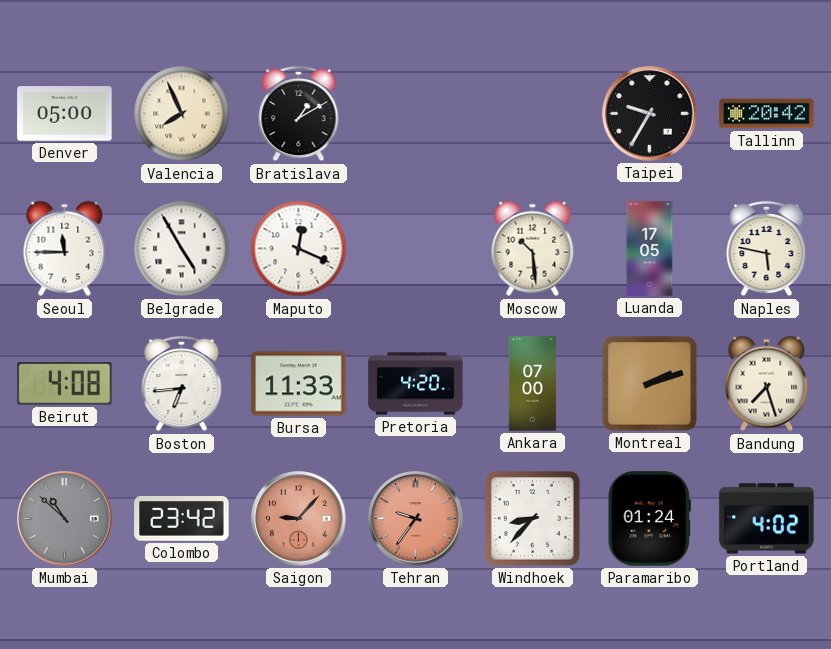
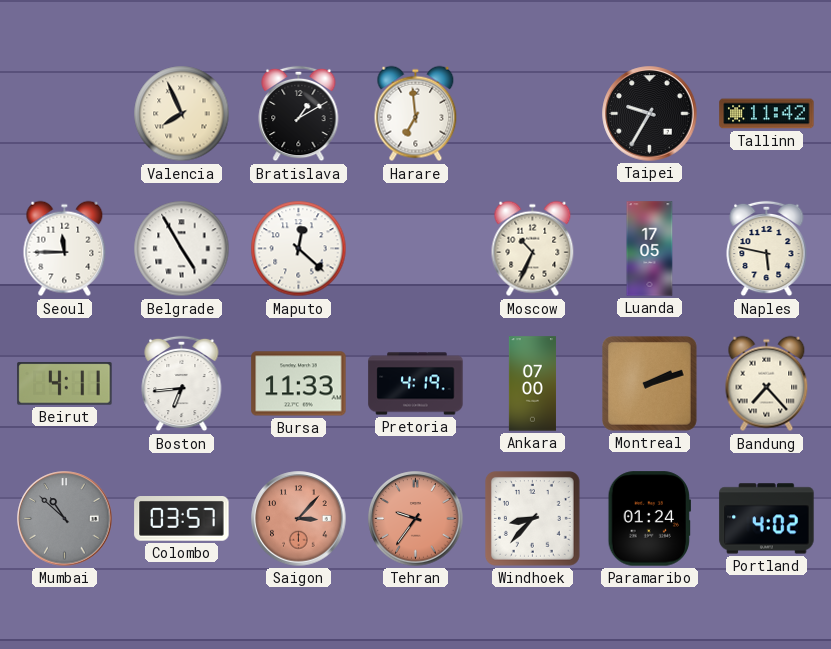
Denver: 05:00 -> none
Harare: none -> 6:59
Tallinn: 20:42 -> 11:42
Maputo: 12:19 -> 12:22
Moscow: 10:29 -> 10:34
Beirut: 4:08 -> 4:11
Pretoria: 4:20 -> 4:19
Bandung: 7:27 -> 7:23
Colombo: 23:42 -> 03:57
Saigon: 9:07 -> 3:07
